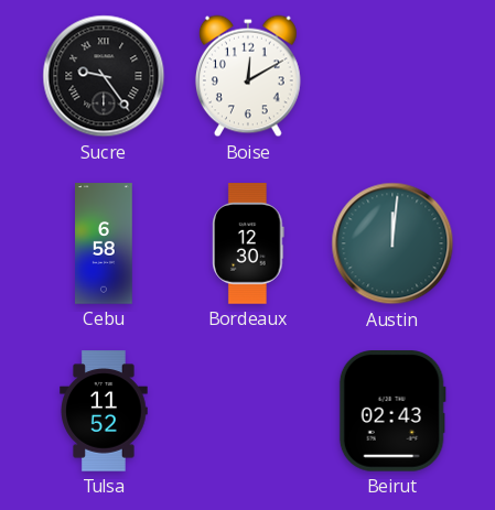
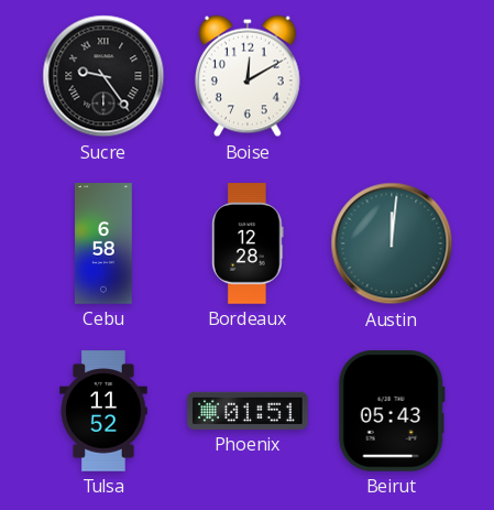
Bordeaux: 12:30 -> 12:28
Phoenix: none -> 01:51
Beirut: 02:43 -> 05:43
